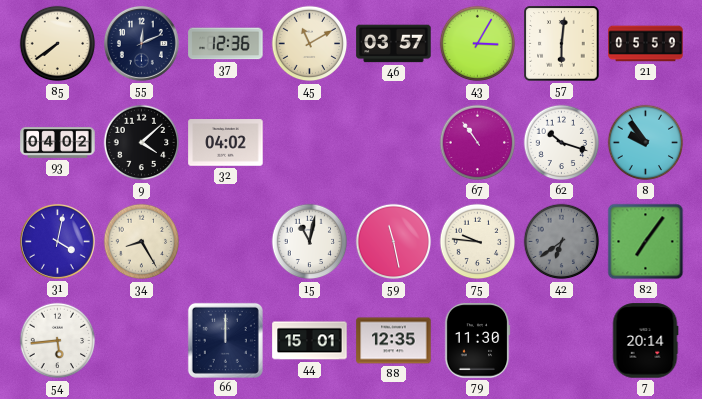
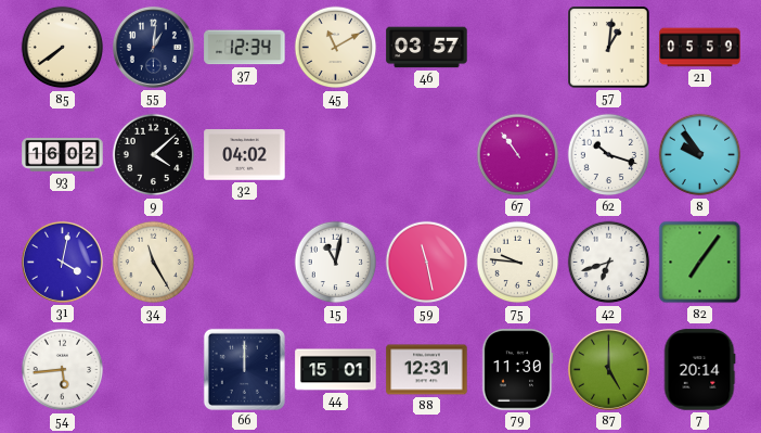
55: 12:11 -> 1:01
37: 12:36 -> 12:34
43: 3:05 -> none
57: 6:01 -> 1:01
93: 04:02 -> 16:02
34: 8:25 -> 11:25
42: 6:39 -> 6:42
42 dial: grey -> white
88: 12:35 -> 12:31
87: none -> 5:00
